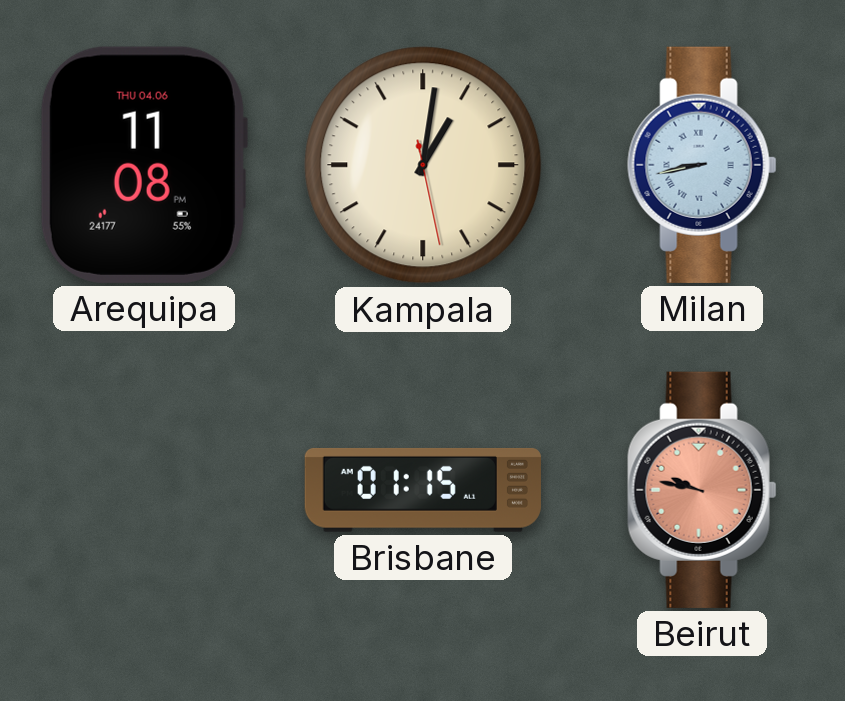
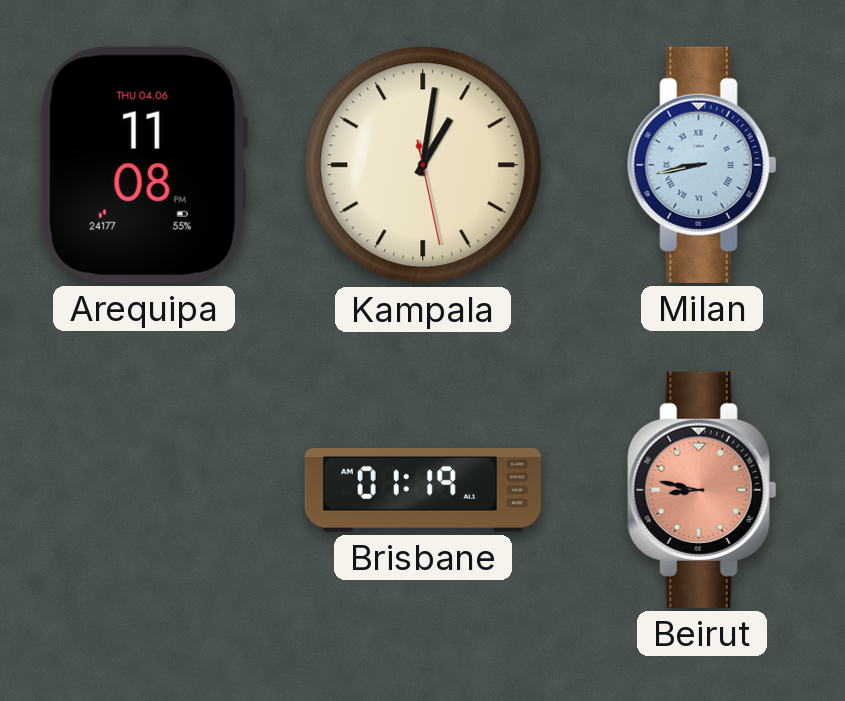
Brisbane: 01:15 -> 01:19
Beirut: 9:47 -> 8:47
